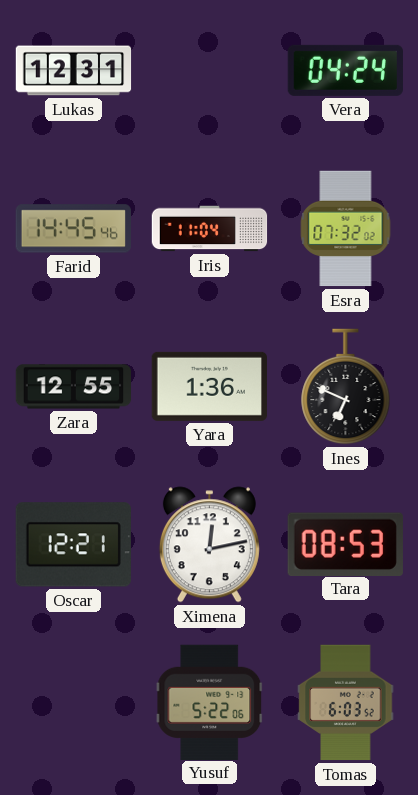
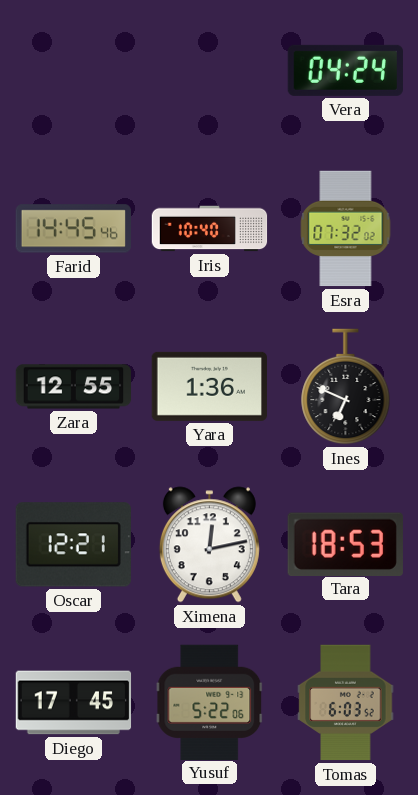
Lukas: 12:31 -> none
Iris: 11:04 -> 10:40
Tara: 08:53 -> 18:53
Diego: none -> 17:45
